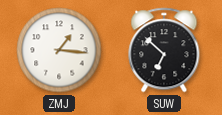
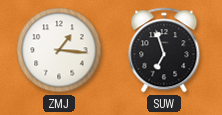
SUW: 6:52 -> 6:57
